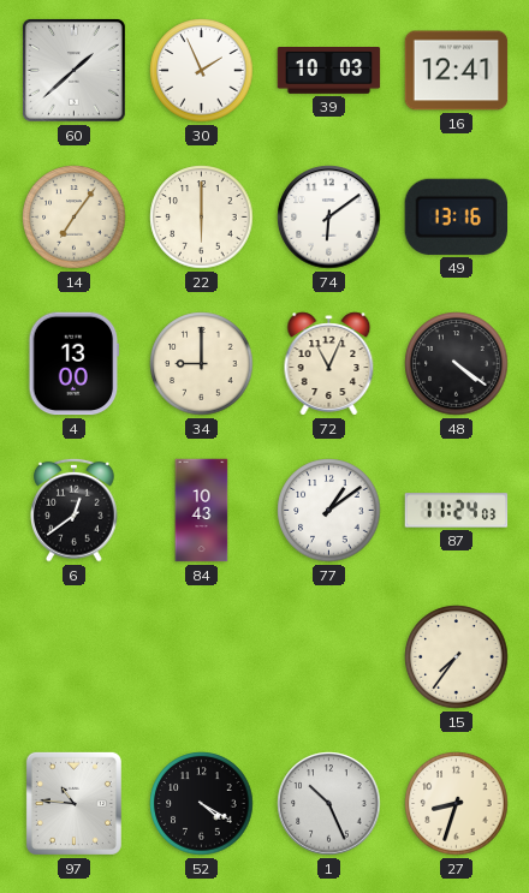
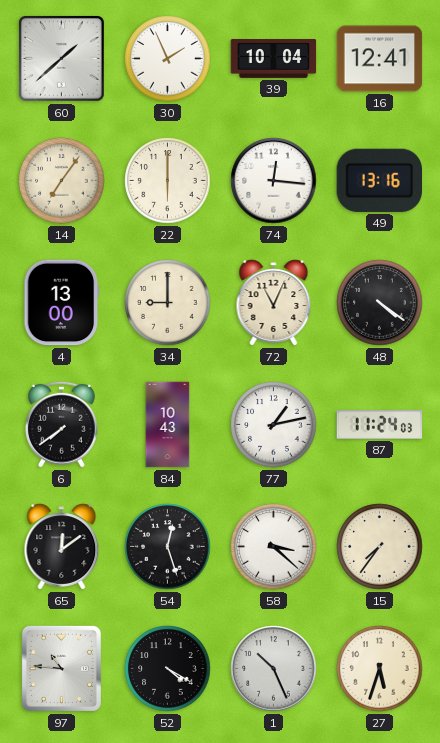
39: 10:03 -> 10:04
74: 6:09 -> 12:16
6: 12:39 -> 7:39
77: 1:09 -> 1:13
65: none -> 12:09
54: none -> 12:27
58: none -> 3:22
27: 8:33 -> 5:33
